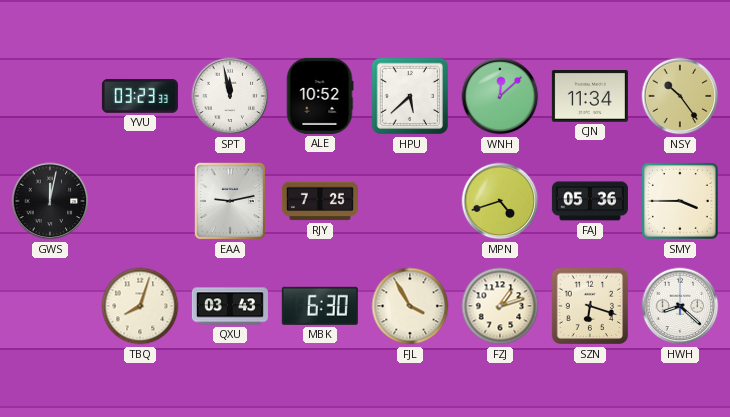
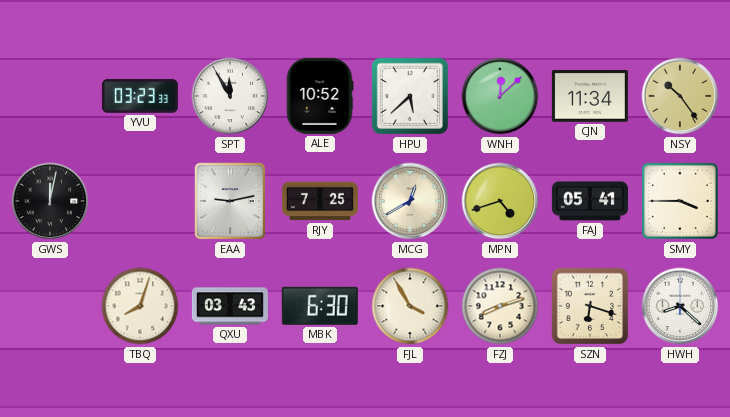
SPT: 11:58 -> 11:55
MCG: none -> 12:40
FAJ: 05:36 -> 05:41
FZJ: 1:12 -> 8:12
